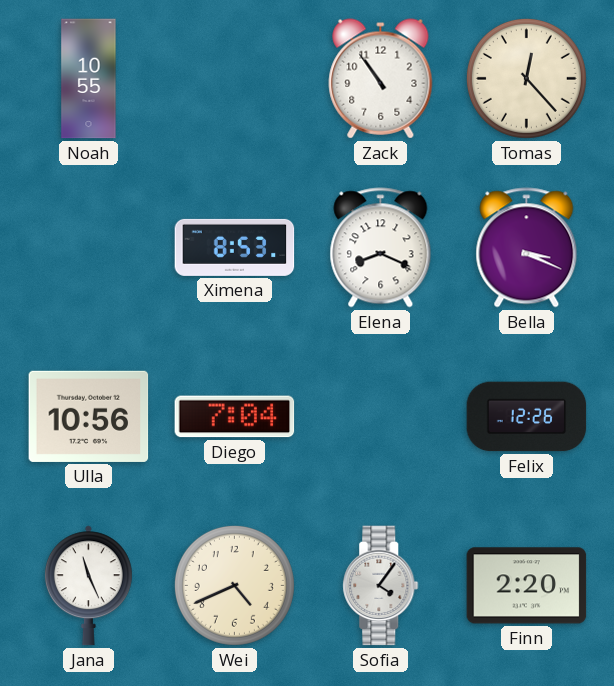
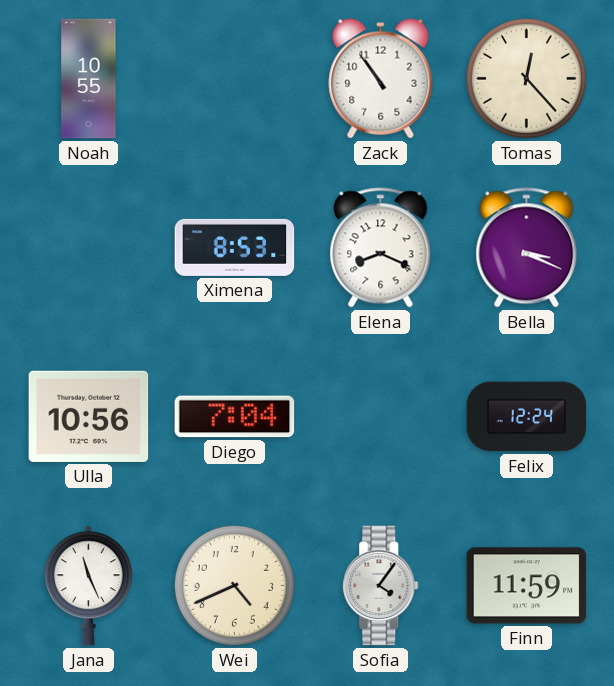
Felix: 12:26 -> 12:24
Finn: 2:20 -> 11:59
